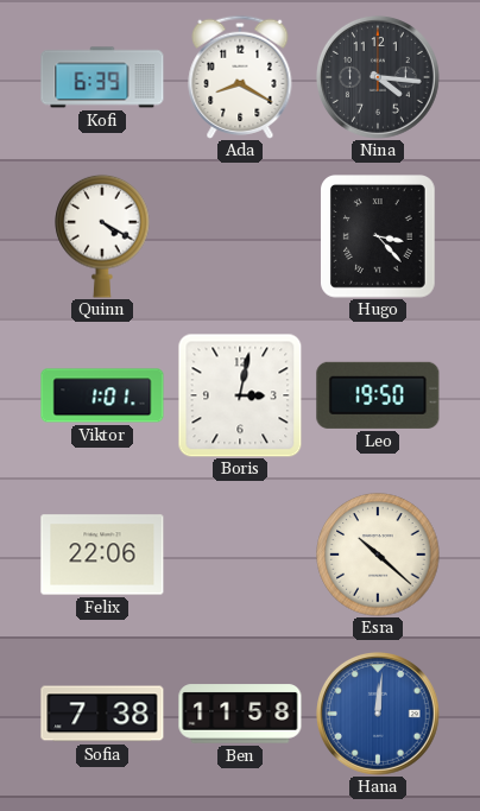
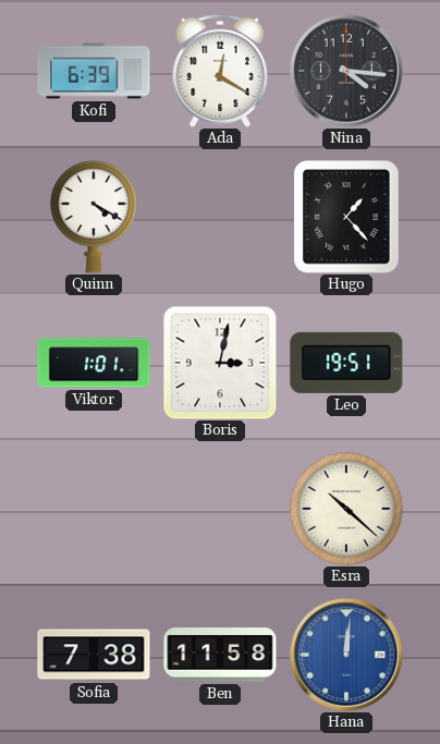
Ada: 8:20 -> 12:20
Hugo: 3:23 -> 1:23
Leo: 19:50 -> 19:51
Felix: 22:06 -> none
